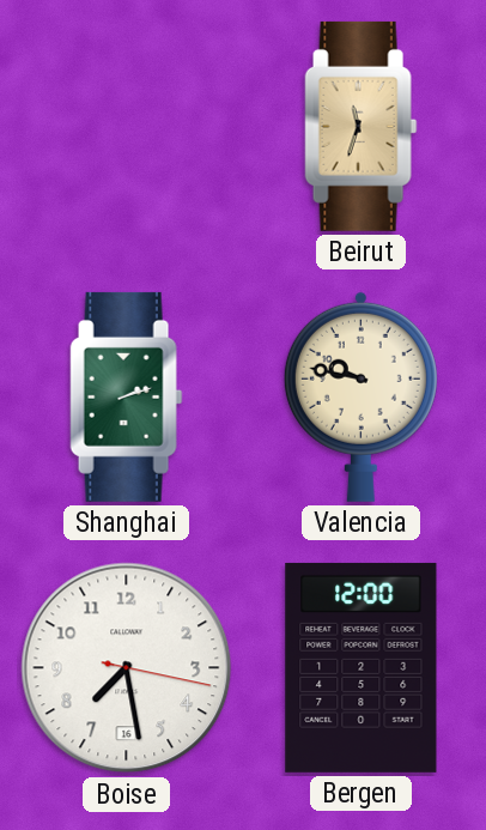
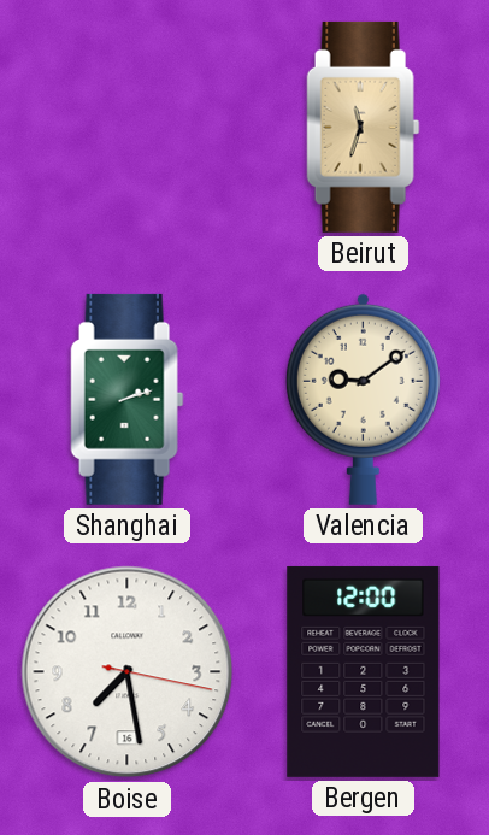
Valencia: 9:47 -> 9:09
